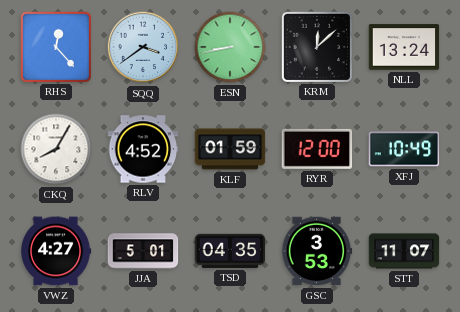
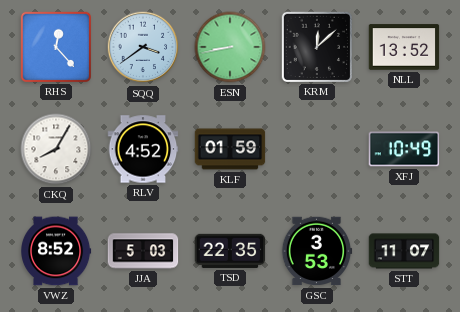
NLL: 13:24 -> 13:52
RYR: 12:00 -> none
VWZ: 4:27 -> 8:52
JJA: 5:01 -> 5:03
TSD: 04:35 -> 22:35
